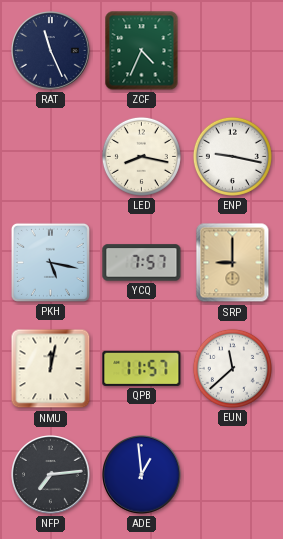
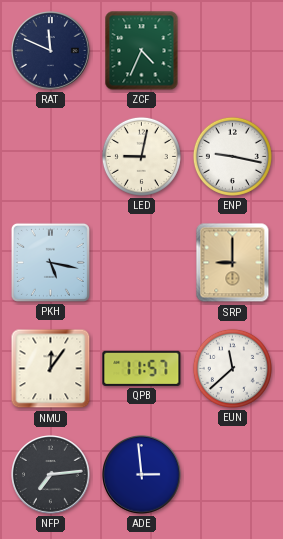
RAT: 11:26 -> 11:49
LED: 8:17 -> 9:02
YCQ: 7:57 -> none
NMU: 12:02 -> 12:06
ADE: 12:59 -> 2:59
